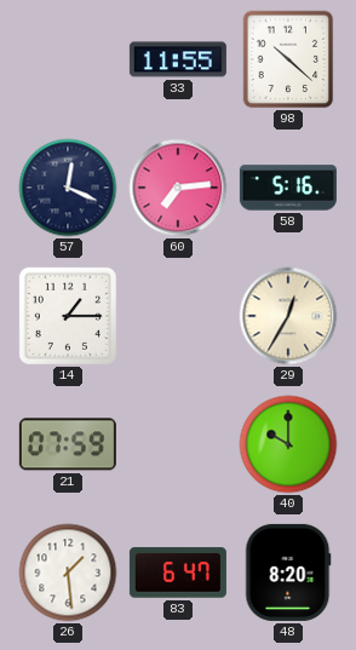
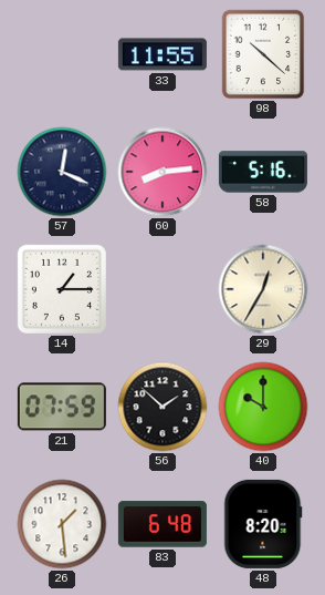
60: 7:14 -> 8:14
56: none -> 1:52
83: 6:47 -> 6:48
